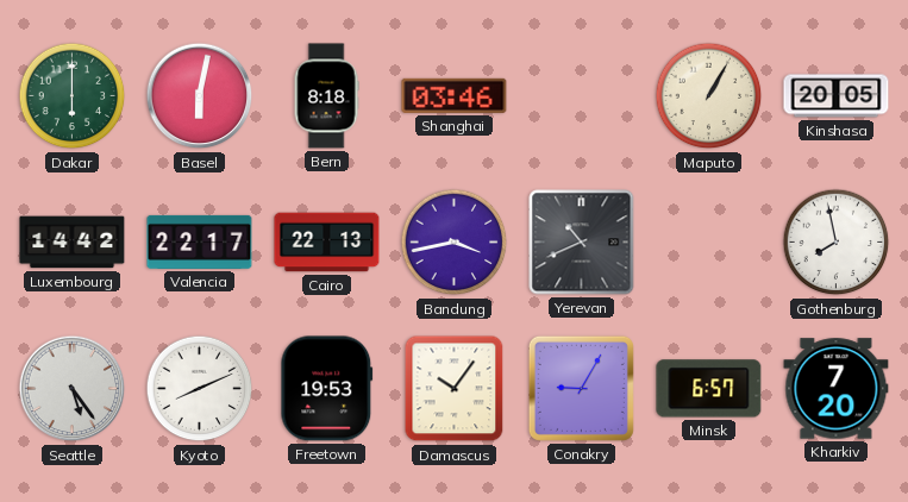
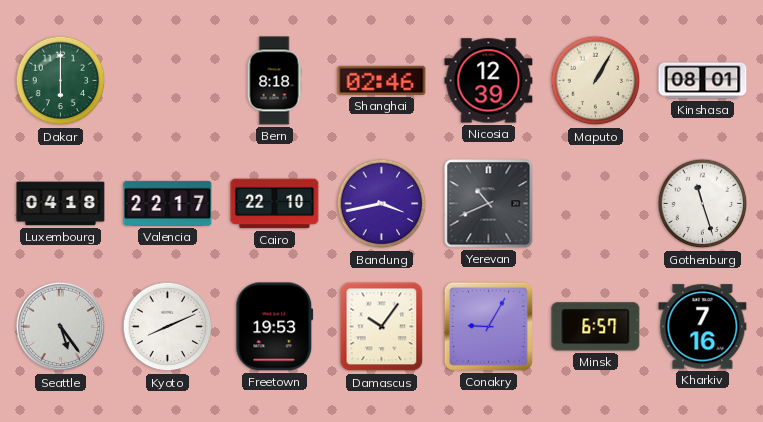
Basel: 6:02 -> none
Shanghai: 03:46 -> 02:46
Nicosia: none -> 12:39
Kinshasa: 20:05 -> 08:01
Luxembourg: 14:42 -> 04:18
Cairo: 22:13 -> 22:10
Gothenburg: 7:58 -> 11:27
Kharkiv: 7:20 -> 7:16
